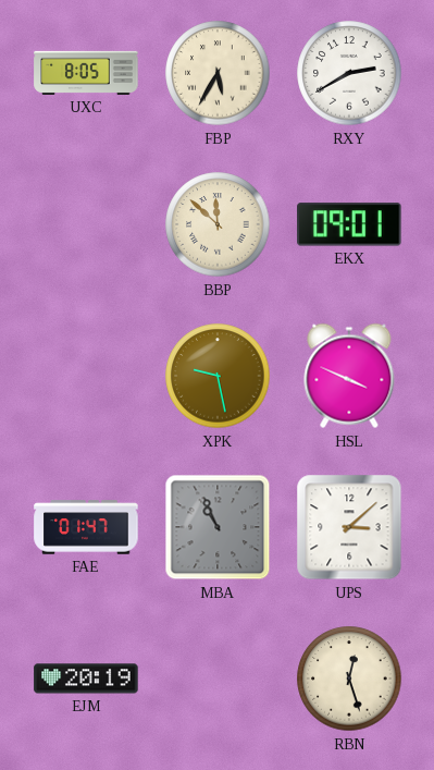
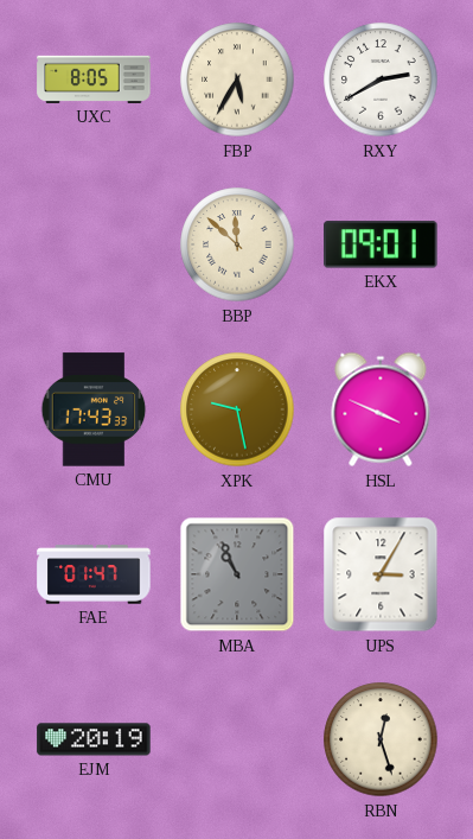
CMU: none -> 17:43
UPS: 3:08 -> 3:05
